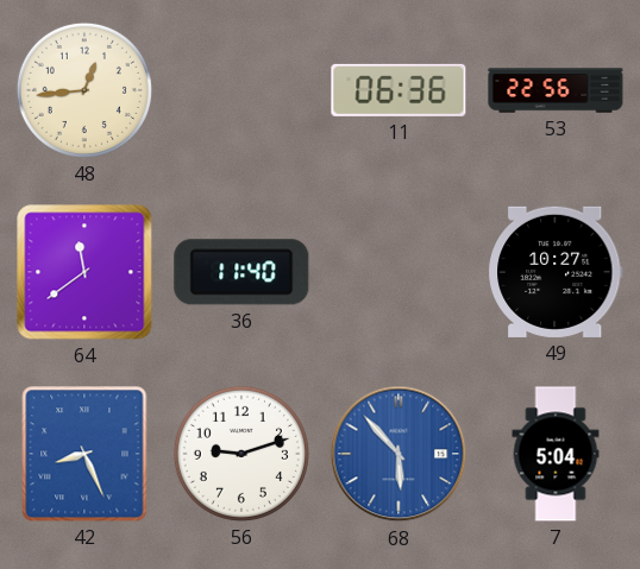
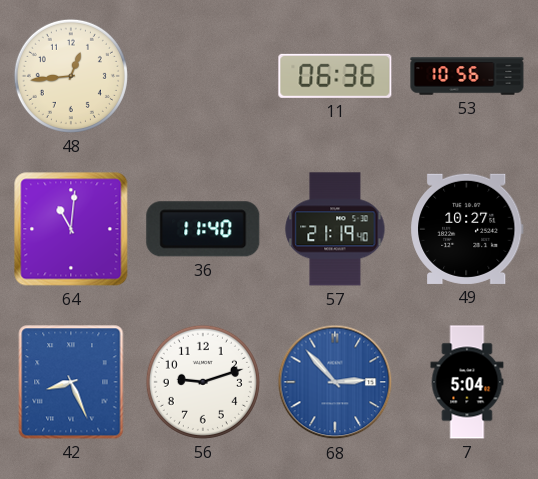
53: 22:56 -> 10:56
64: 11:39 -> 11:01
57: none -> 21:19
68: 5:53 -> 2:53
